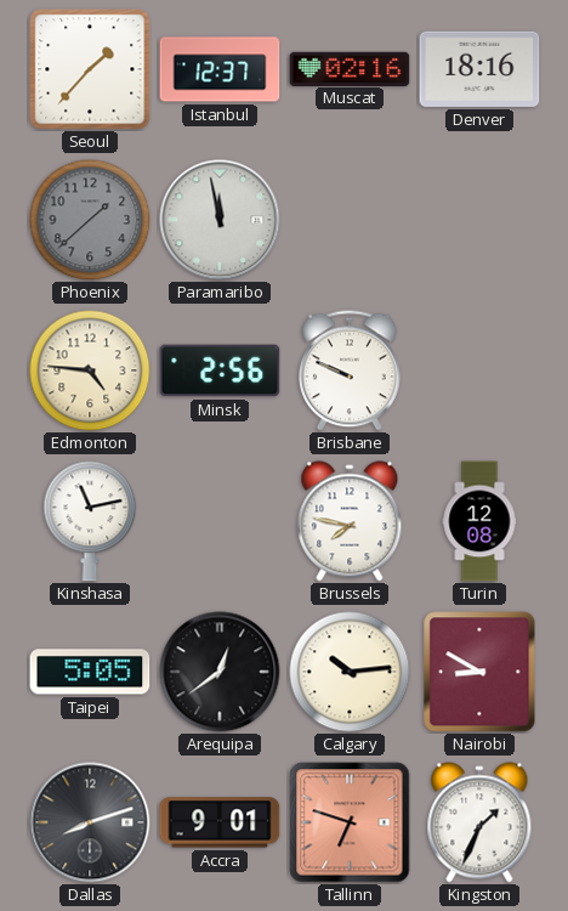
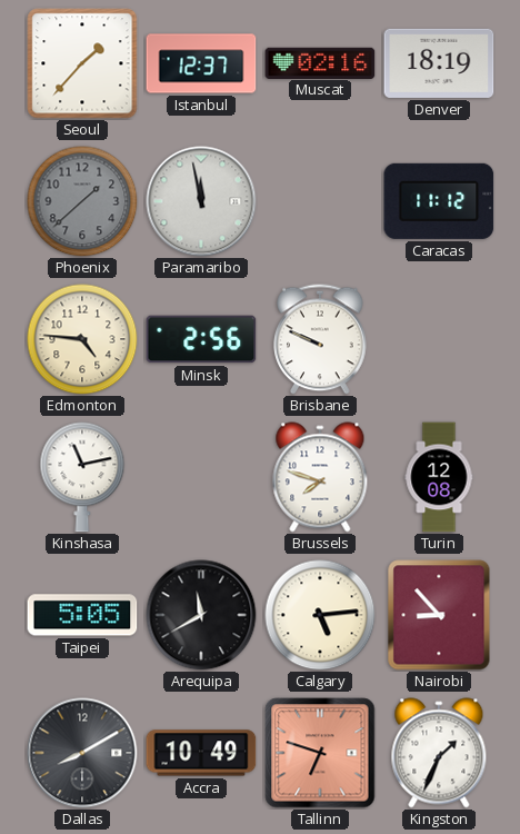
Denver: 18:16 -> 18:19
Caracas: none -> 11:12
Brussels: 7:47 -> 7:48
Arequipa: 12:39 -> 11:40
Calgary: 10:14 -> 5:14
Nairobi: 8:50 -> 8:53
Dallas: 8:12 -> 8:10
Accra: 9:01 -> 10:49
